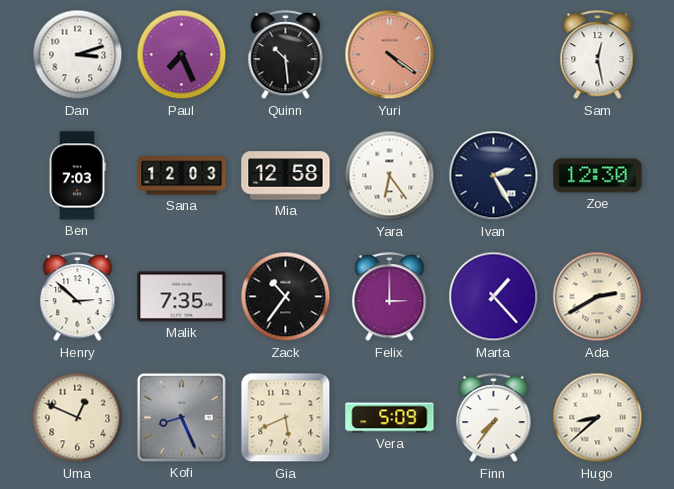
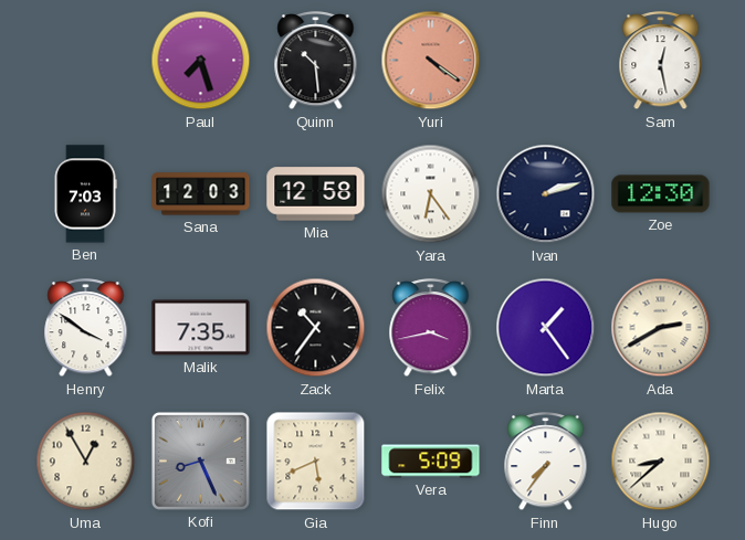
Dan: 3:12 -> none
Paul: 7:26 -> 7:27
Ivan: 2:25 -> 2:12
Henry: 2:52 -> 3:51
Felix: 3:00 -> 3:43
Marta: 1:23 -> 1:24
Uma: 12:49 -> 12:55
